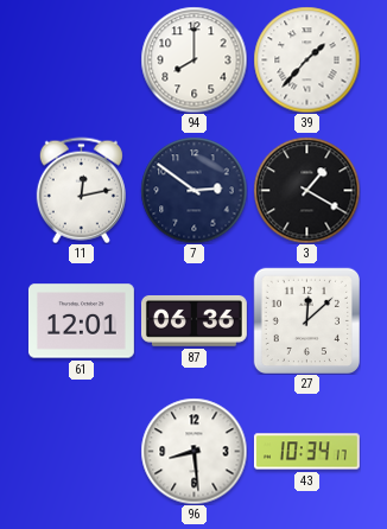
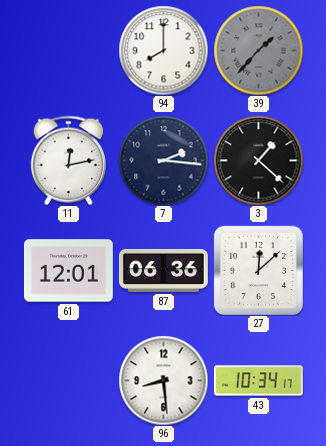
39 dial: white -> grey
7: 2:51 -> 2:16
3: 1:20 -> 1:22
